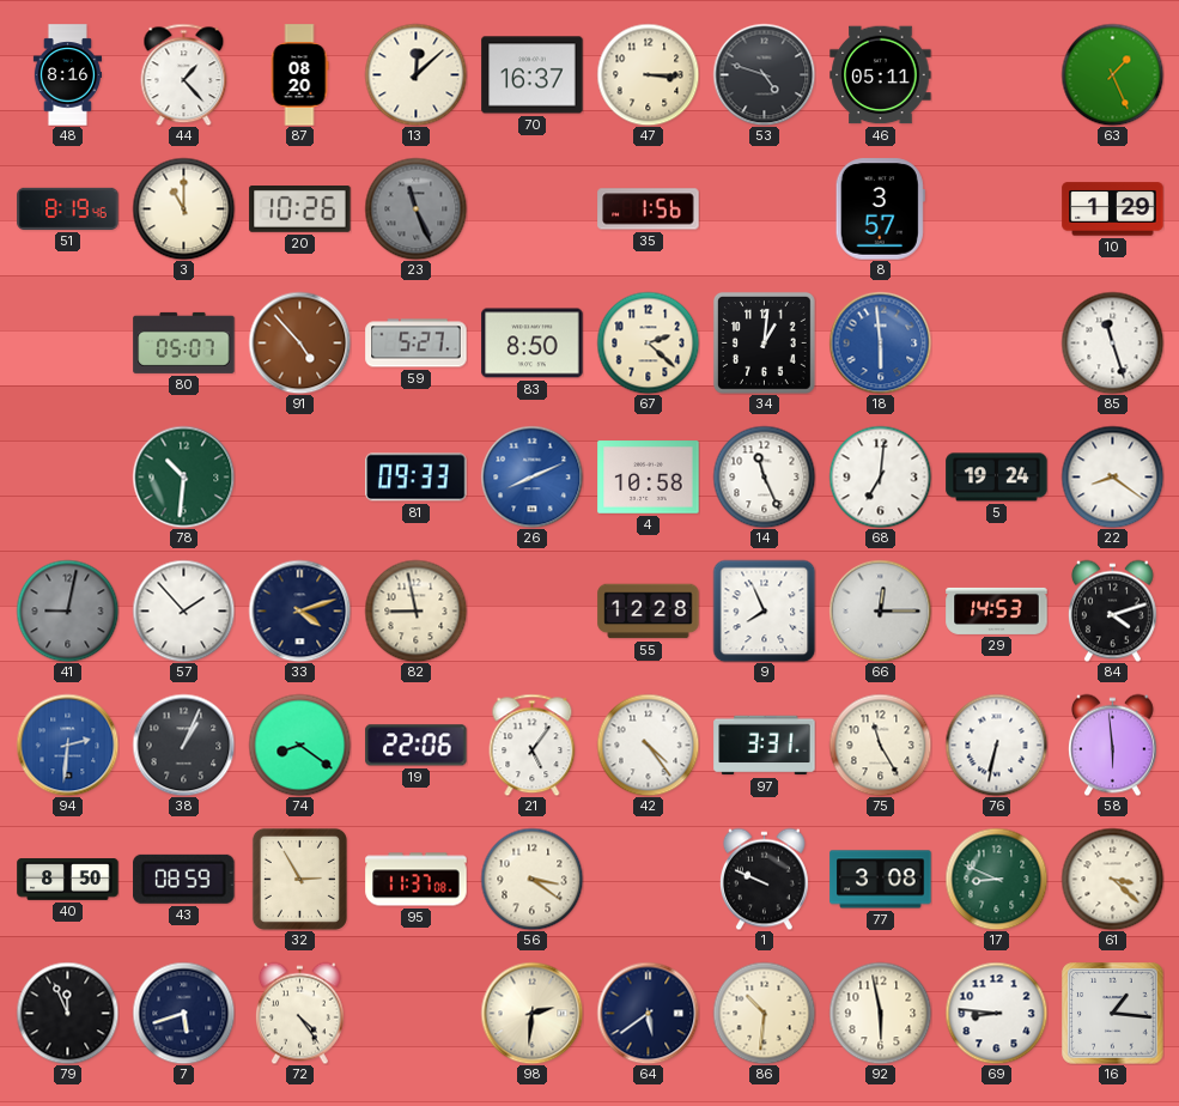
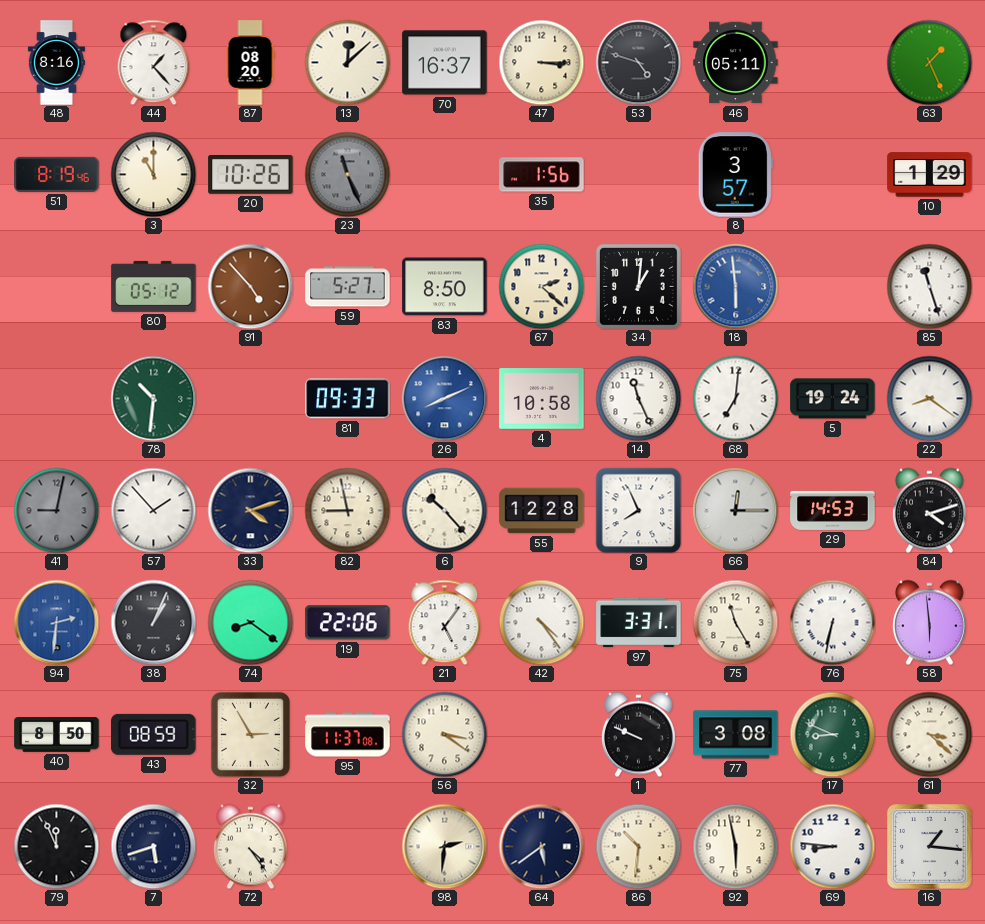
80: 05:07 -> 05:12
6: none -> 10:23
